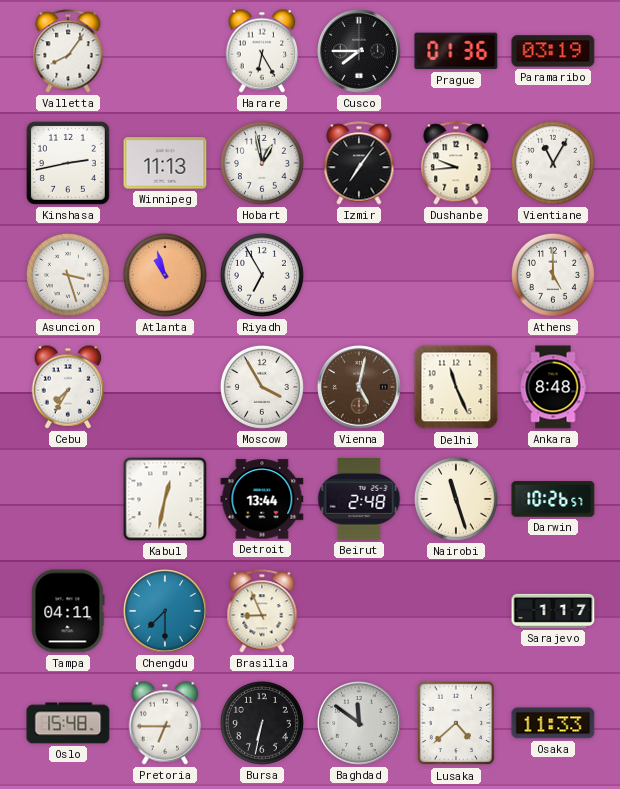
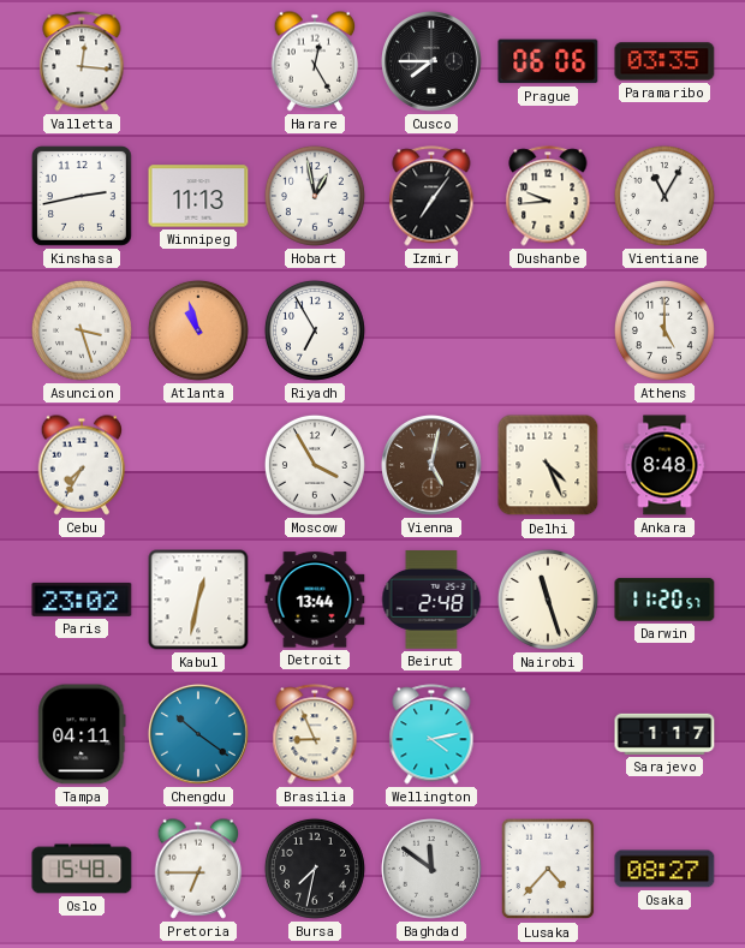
Valletta: 8:06 -> 12:16
Harare: 6:25 -> 12:25
Prague: 01:36 -> 06:06
Paramaribo: 03:19 -> 03:35
Delhi: 11:26 -> 4:26
Paris: none -> 23:02
Darwin: 10:26 -> 11:20
Chengdu: 7:30 -> 10:21
Wellington: none -> 4:13
Bursa: 6:32 -> 7:32
Lusaka: 4:38 -> 4:37
Osaka: 11:33 -> 08:27
